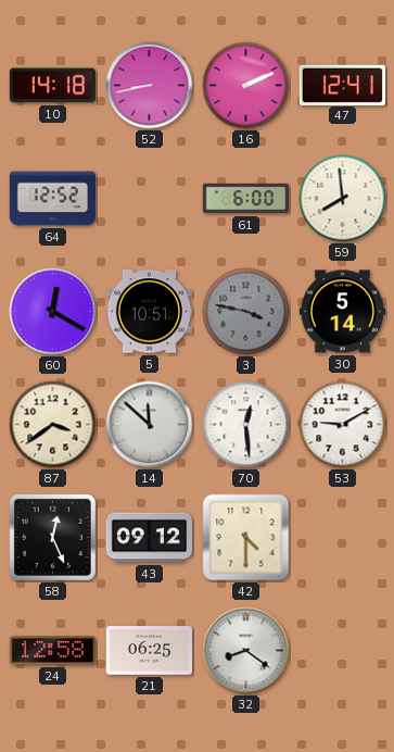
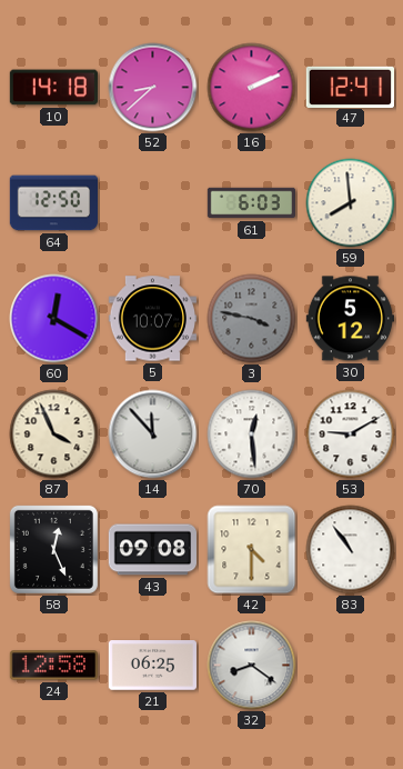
52: 8:43 -> 8:38
64: 12:52 -> 12:50
61: 6:00 -> 6:03
5: 10:51 -> 10:07
30: 5:14 -> 5:12
87: 3:39 -> 3:56
14: 11:52 -> 11:53
43: 09:12 -> 09:08
83: none -> 10:54
